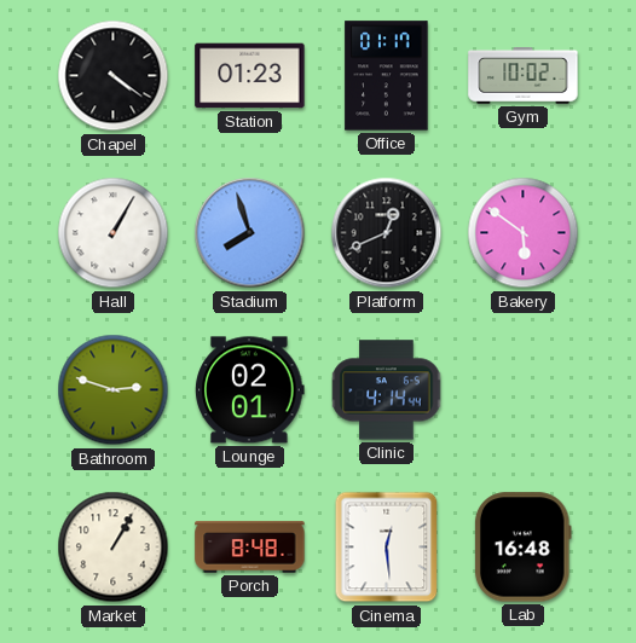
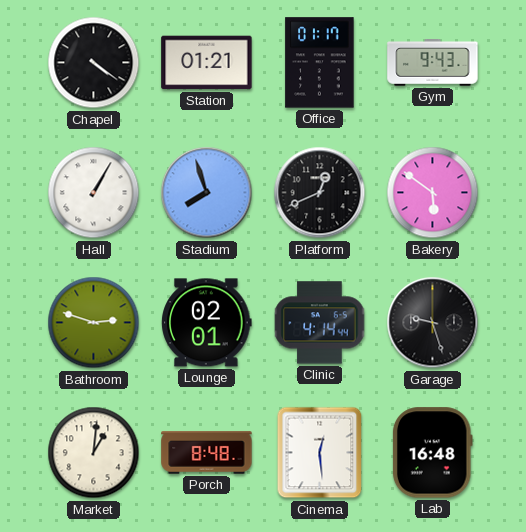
Station: 01:23 -> 01:21
Gym: 10:02 -> 9:43
Garage: none -> 9:27
Market: 1:05 -> 1:01
